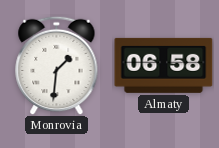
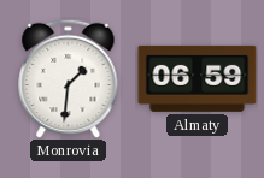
Almaty: 06:58 -> 06:59
